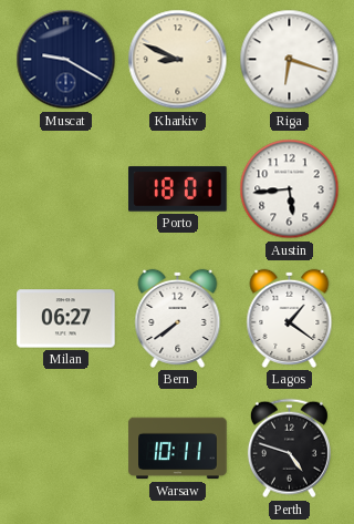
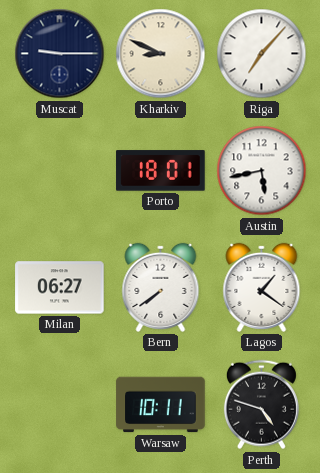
Muscat: 9:20 -> 9:15
Riga: 6:18 -> 7:07
Austin: 5:44 -> 5:43
